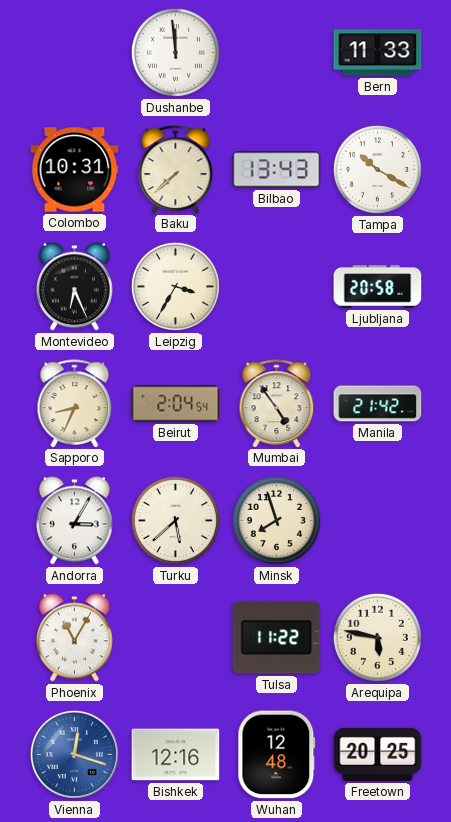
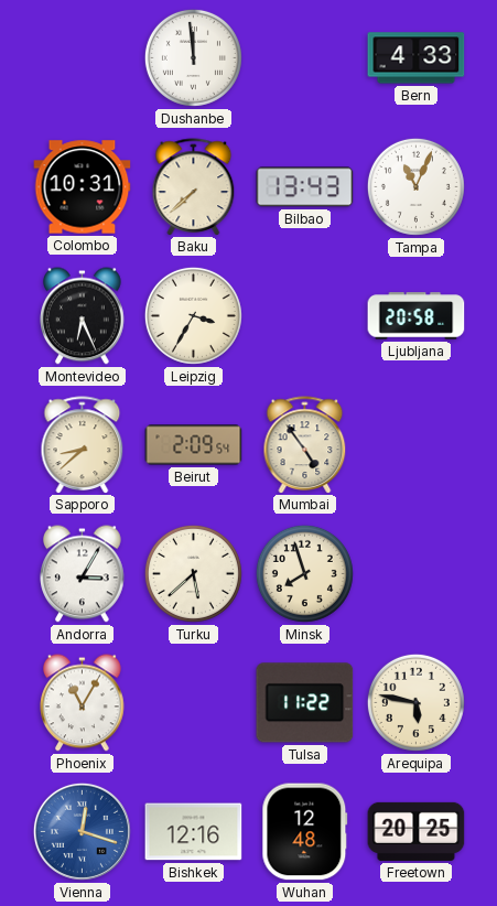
Bern: 11:33 -> 4:33
Tampa: 10:20 -> 11:04
Sapporo: 8:34 -> 8:38
Beirut: 2:04 -> 2:09
Manila: 21:42 -> none
